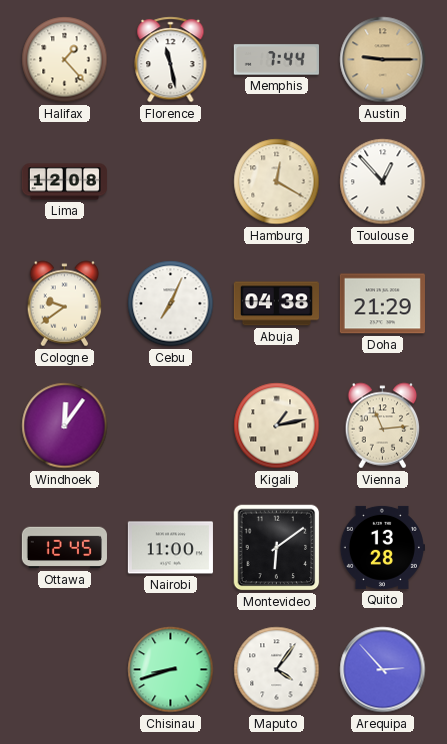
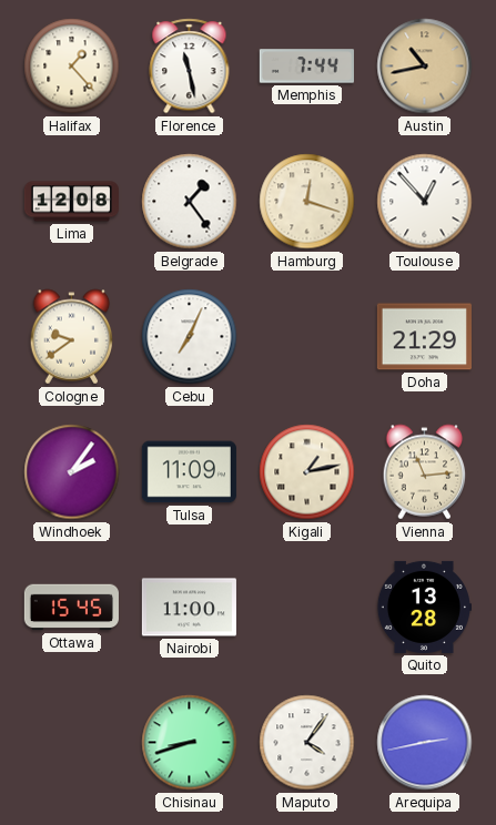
Austin: 9:15 -> 10:43
Belgrade: none -> 1:24
Hamburg: 12:20 -> 12:18
Abuja: 04:38 -> none
Windhoek: 12:06 -> 2:06
Tulsa: none -> 11:09
Ottawa: 12:45 -> 15:45
Montevideo: 6:09 -> none
Arequipa: 2:53 -> 2:43
